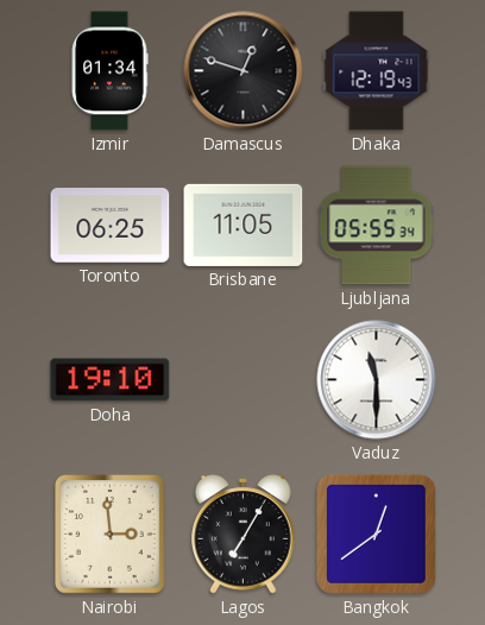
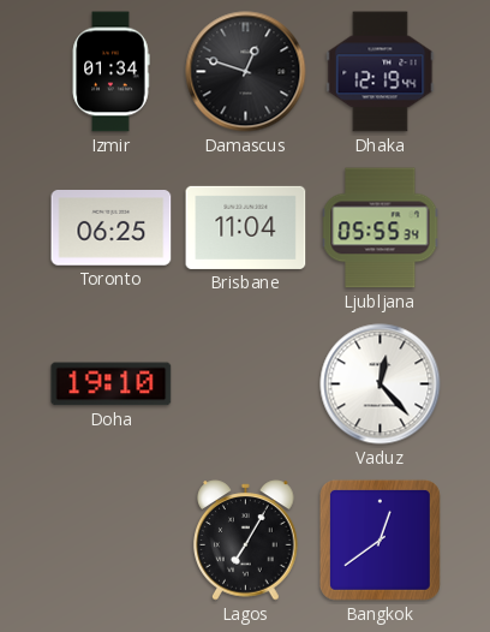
Dhaka: 12:19:43 -> 12:19:44
Brisbane: 11:05 -> 11:04
Vaduz: 11:30 -> 12:23
Nairobi: 2:59 -> none
